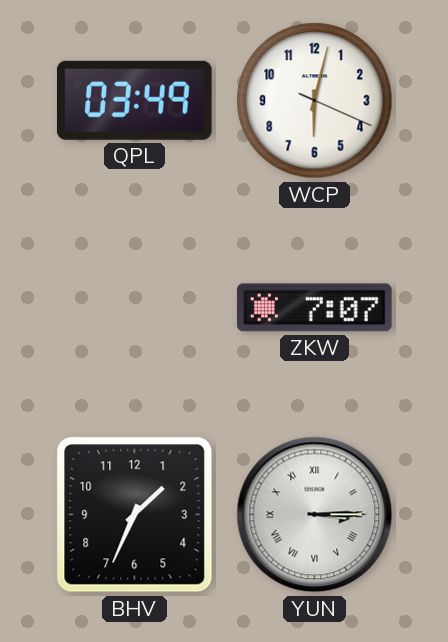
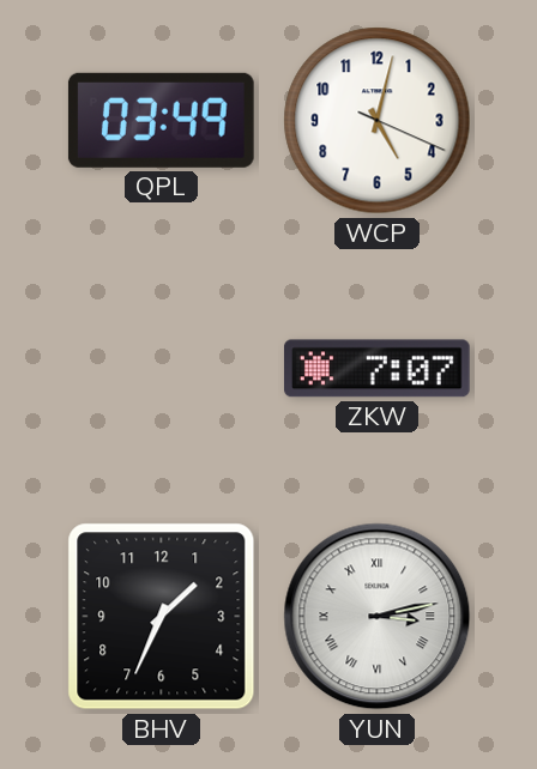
WCP: 6:02 -> 5:02
YUN: 3:15 -> 3:13
